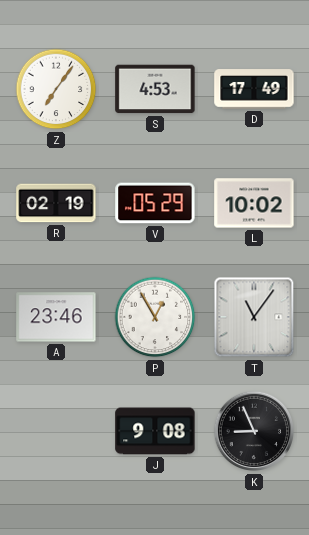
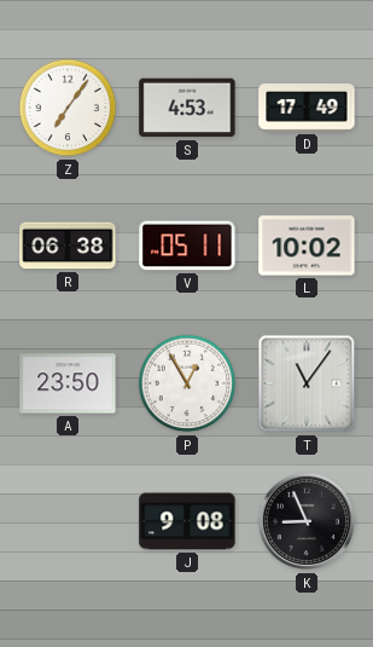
R: 02:19 -> 06:38
V: 05:29 -> 05:11
A: 23:46 -> 23:50
